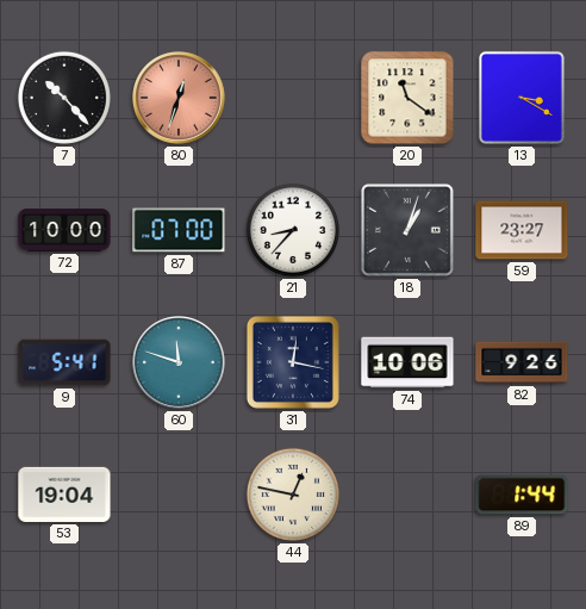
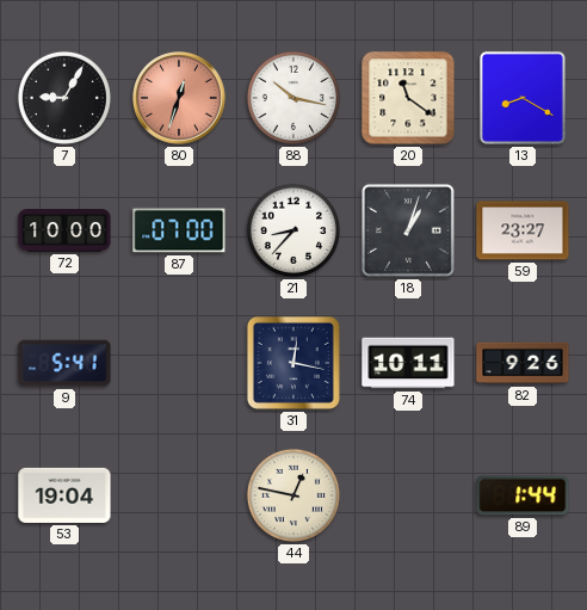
7: 10:23 -> 9:05
88: none -> 10:17
13: 3:20 -> 8:20
60: 11:48 -> none
74: 10:06 -> 10:11
